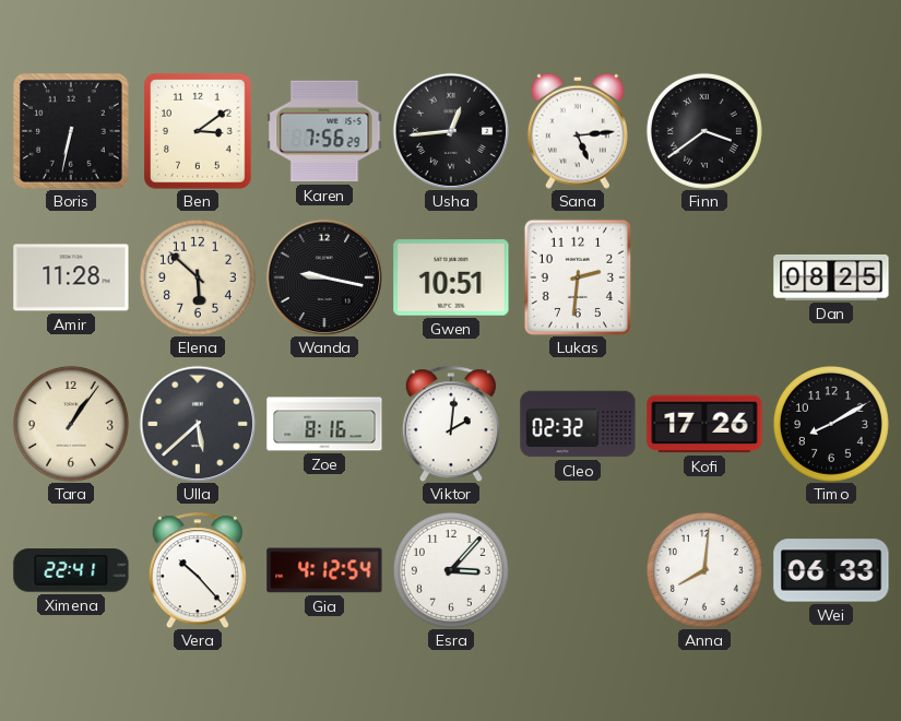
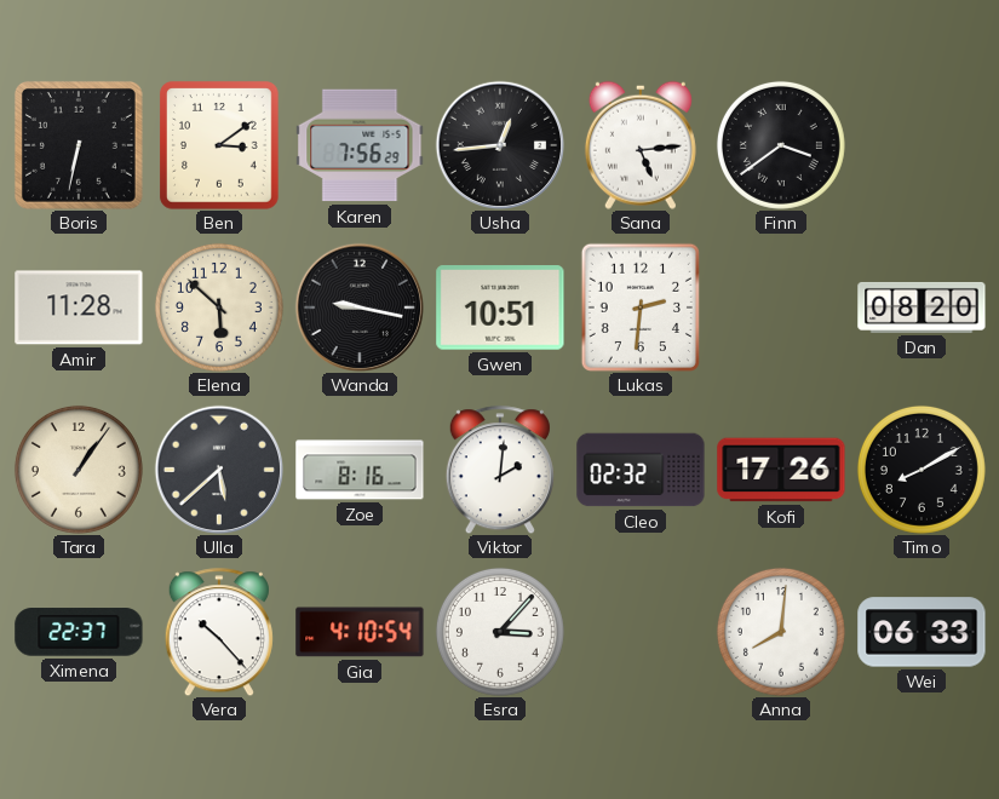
Dan: 08:25 -> 08:20
Ximena: 22:41 -> 22:37
Gia: 4:12 -> 4:10
